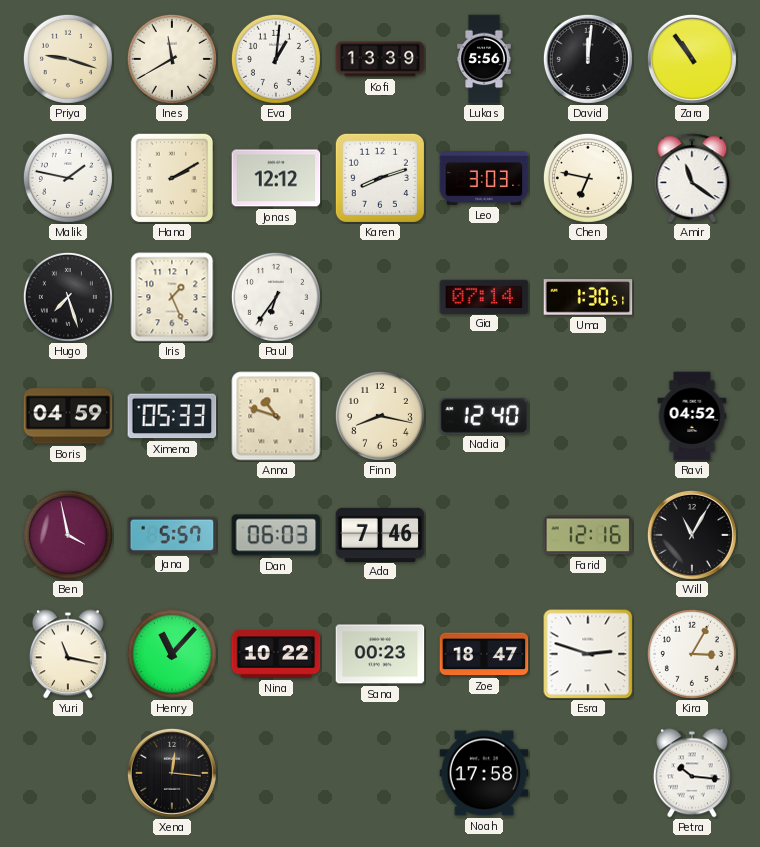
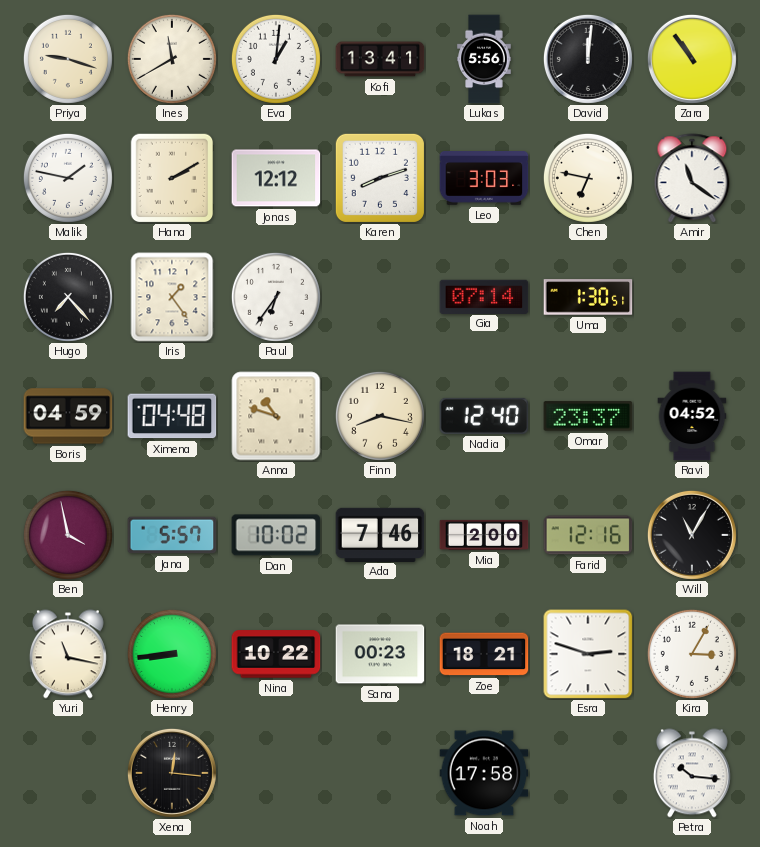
Kofi: 13:39 -> 13:41
Hugo: 7:27 -> 7:23
Iris: 1:26 -> 1:24
Ximena: 05:33 -> 04:48
Omar: none -> 23:37
Dan: 06:03 -> 10:02
Mia: none -> 2:00
Henry: 11:07 -> 8:44
Zoe: 18:47 -> 18:21
